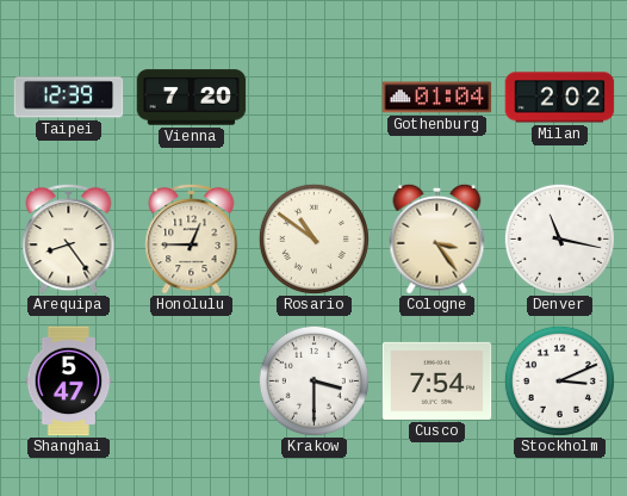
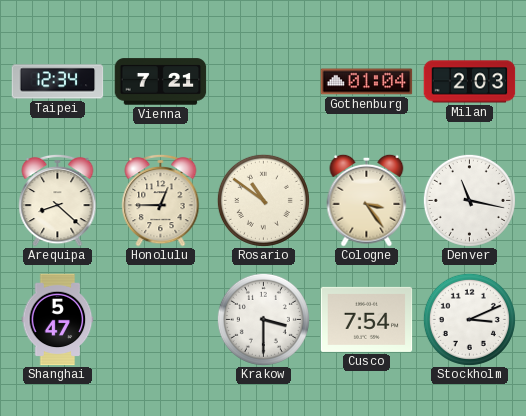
Taipei: 12:39 -> 12:34
Vienna: 7:20 -> 7:21
Milan: 2:02 -> 2:03
Arequipa: 8:24 -> 8:22
